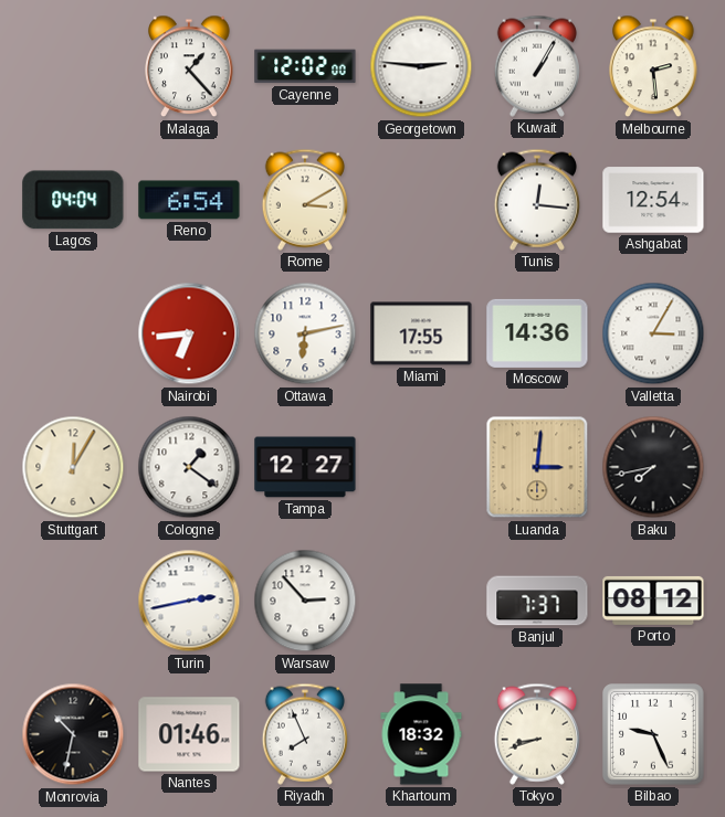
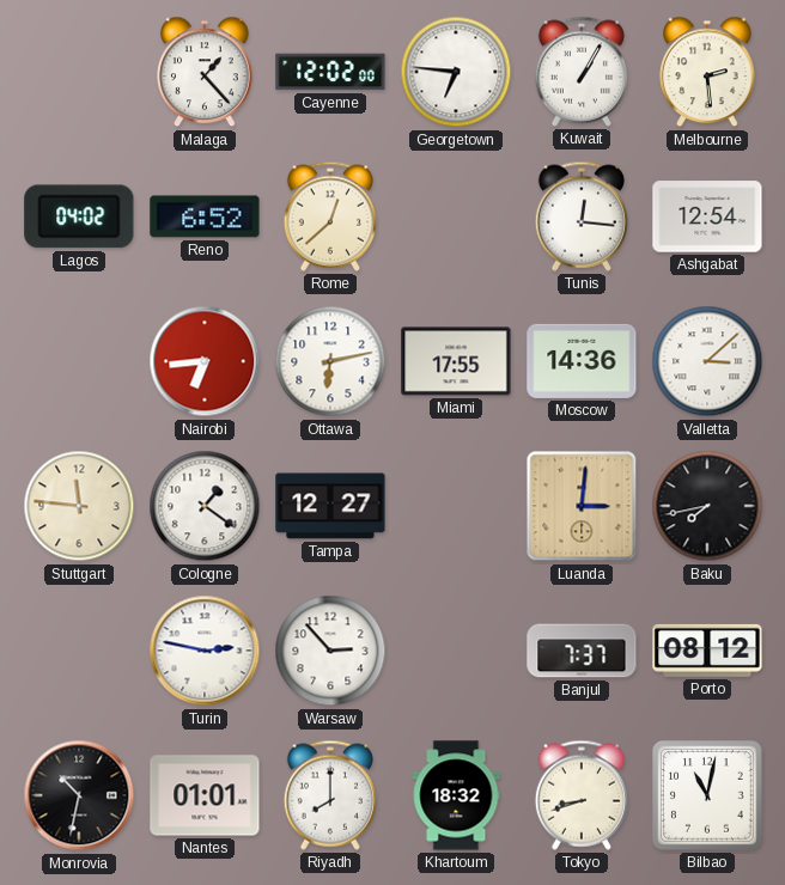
Georgetown: 2:46 -> 6:46
Lagos: 04:04 -> 04:02
Reno: 6:54 -> 6:52
Rome: 3:10 -> 12:38
Valletta: 3:05 -> 3:08
Stuttgart: 12:05 -> 11:46
Turin: 2:43 -> 2:47
Nantes: 01:46 -> 01:01
Riyadh: 7:56 -> 8:00
Bilbao: 9:26 -> 11:02
